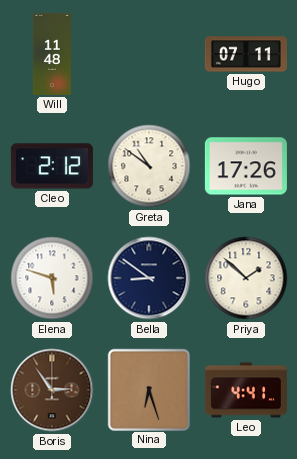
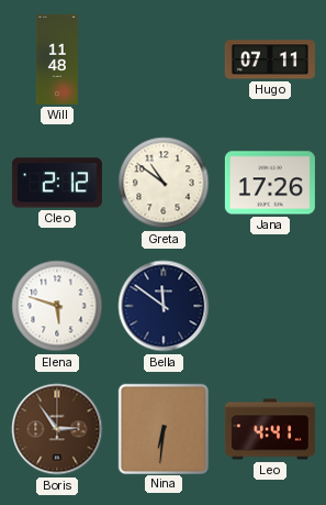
Bella: 8:51 -> 11:51
Priya: 1:52 -> none
Nina: 6:27 -> 6:31
